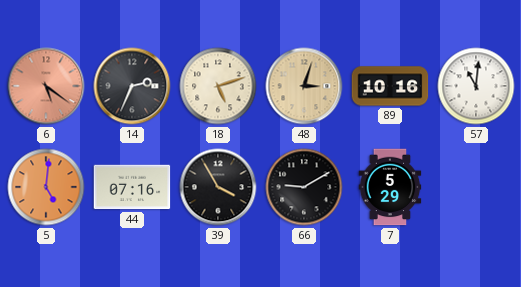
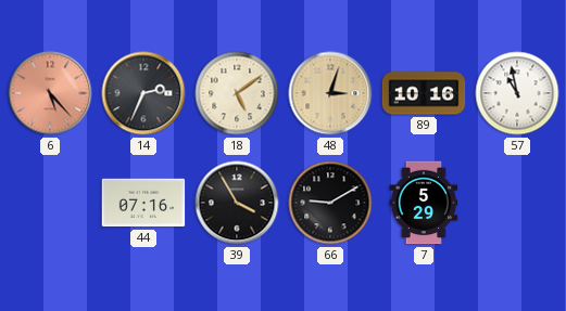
6: 5:21 -> 5:23
18: 5:12 -> 5:09
57: 11:01 -> 10:58
5: 5:01 -> none
